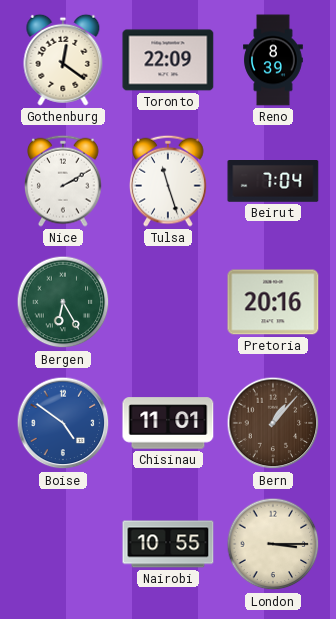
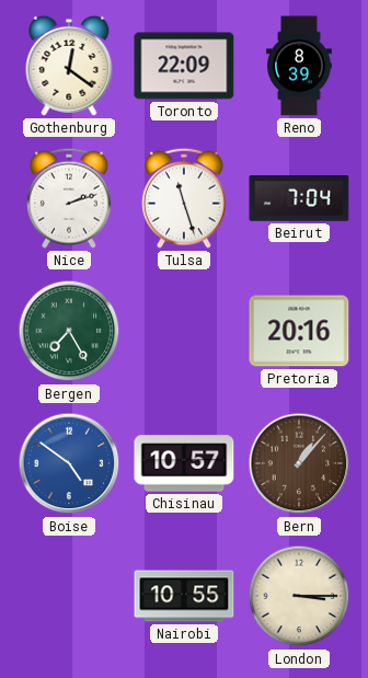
Nice: 2:10 -> 2:12
Bergen: 6:25 -> 7:25
Chisinau: 11:01 -> 10:57
